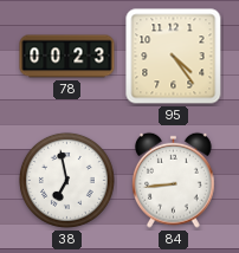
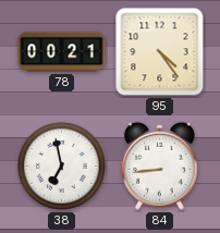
78: 00:23 -> 00:21
